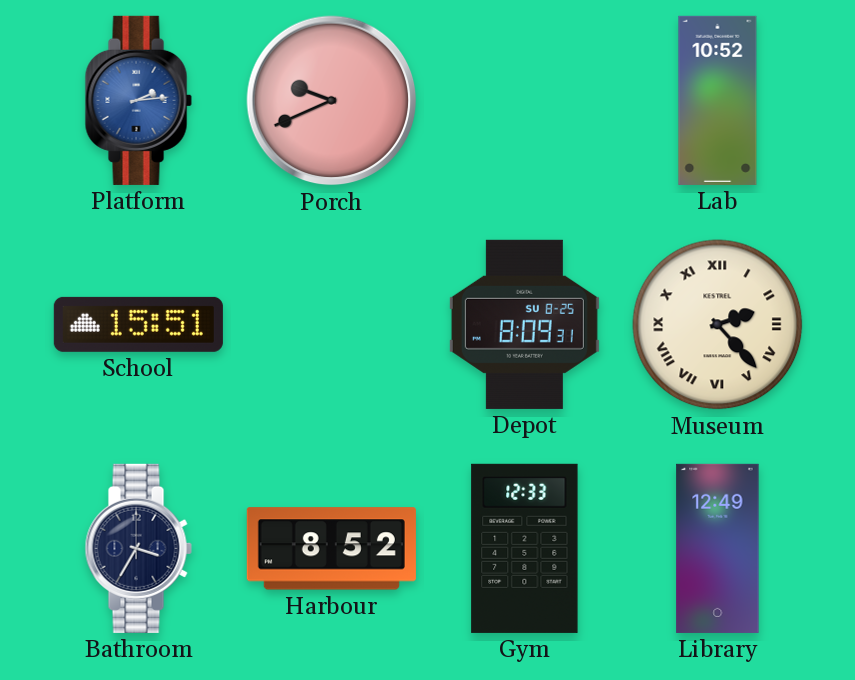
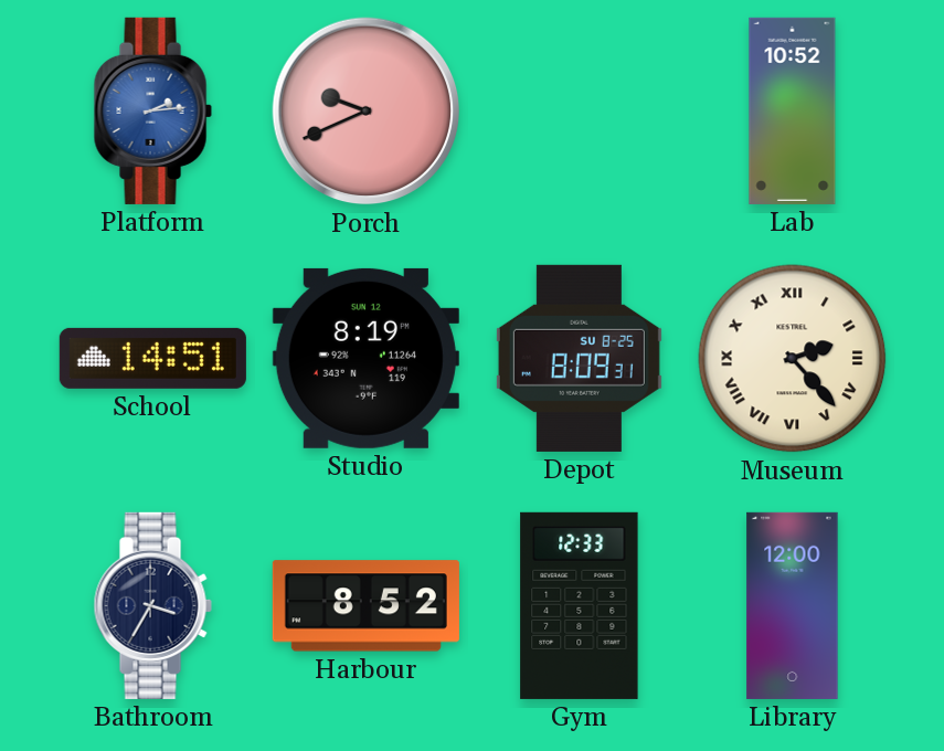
School: 15:51 -> 14:51
Studio: none -> 8:19
Library: 12:49 -> 12:00
